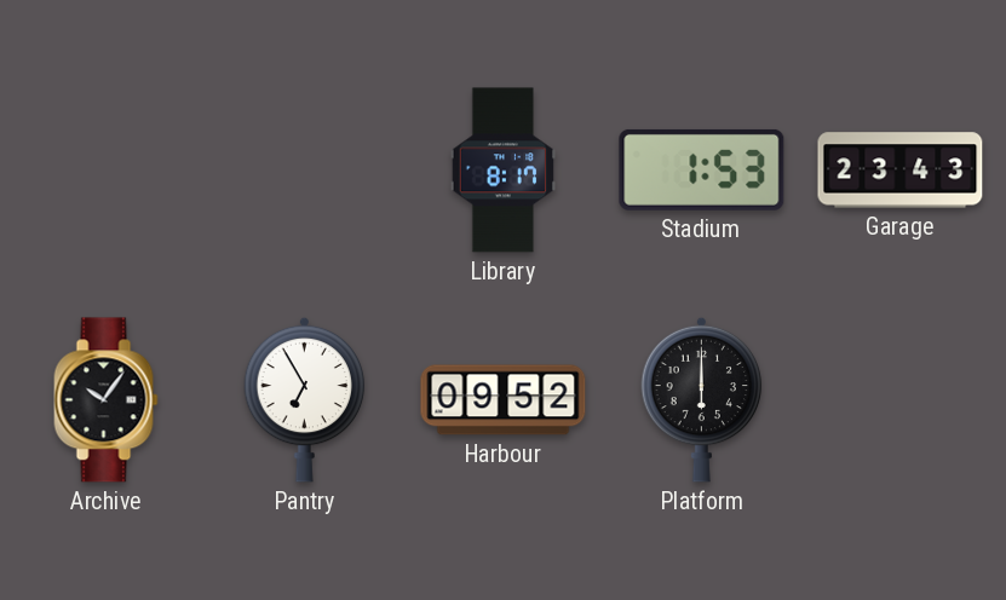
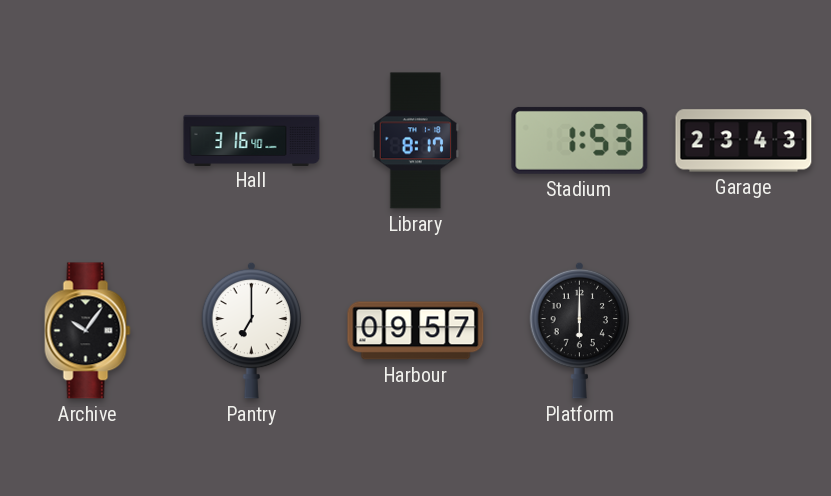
Hall: none -> 3:16
Pantry: 6:55 -> 7:00
Harbour: 09:52 -> 09:57
